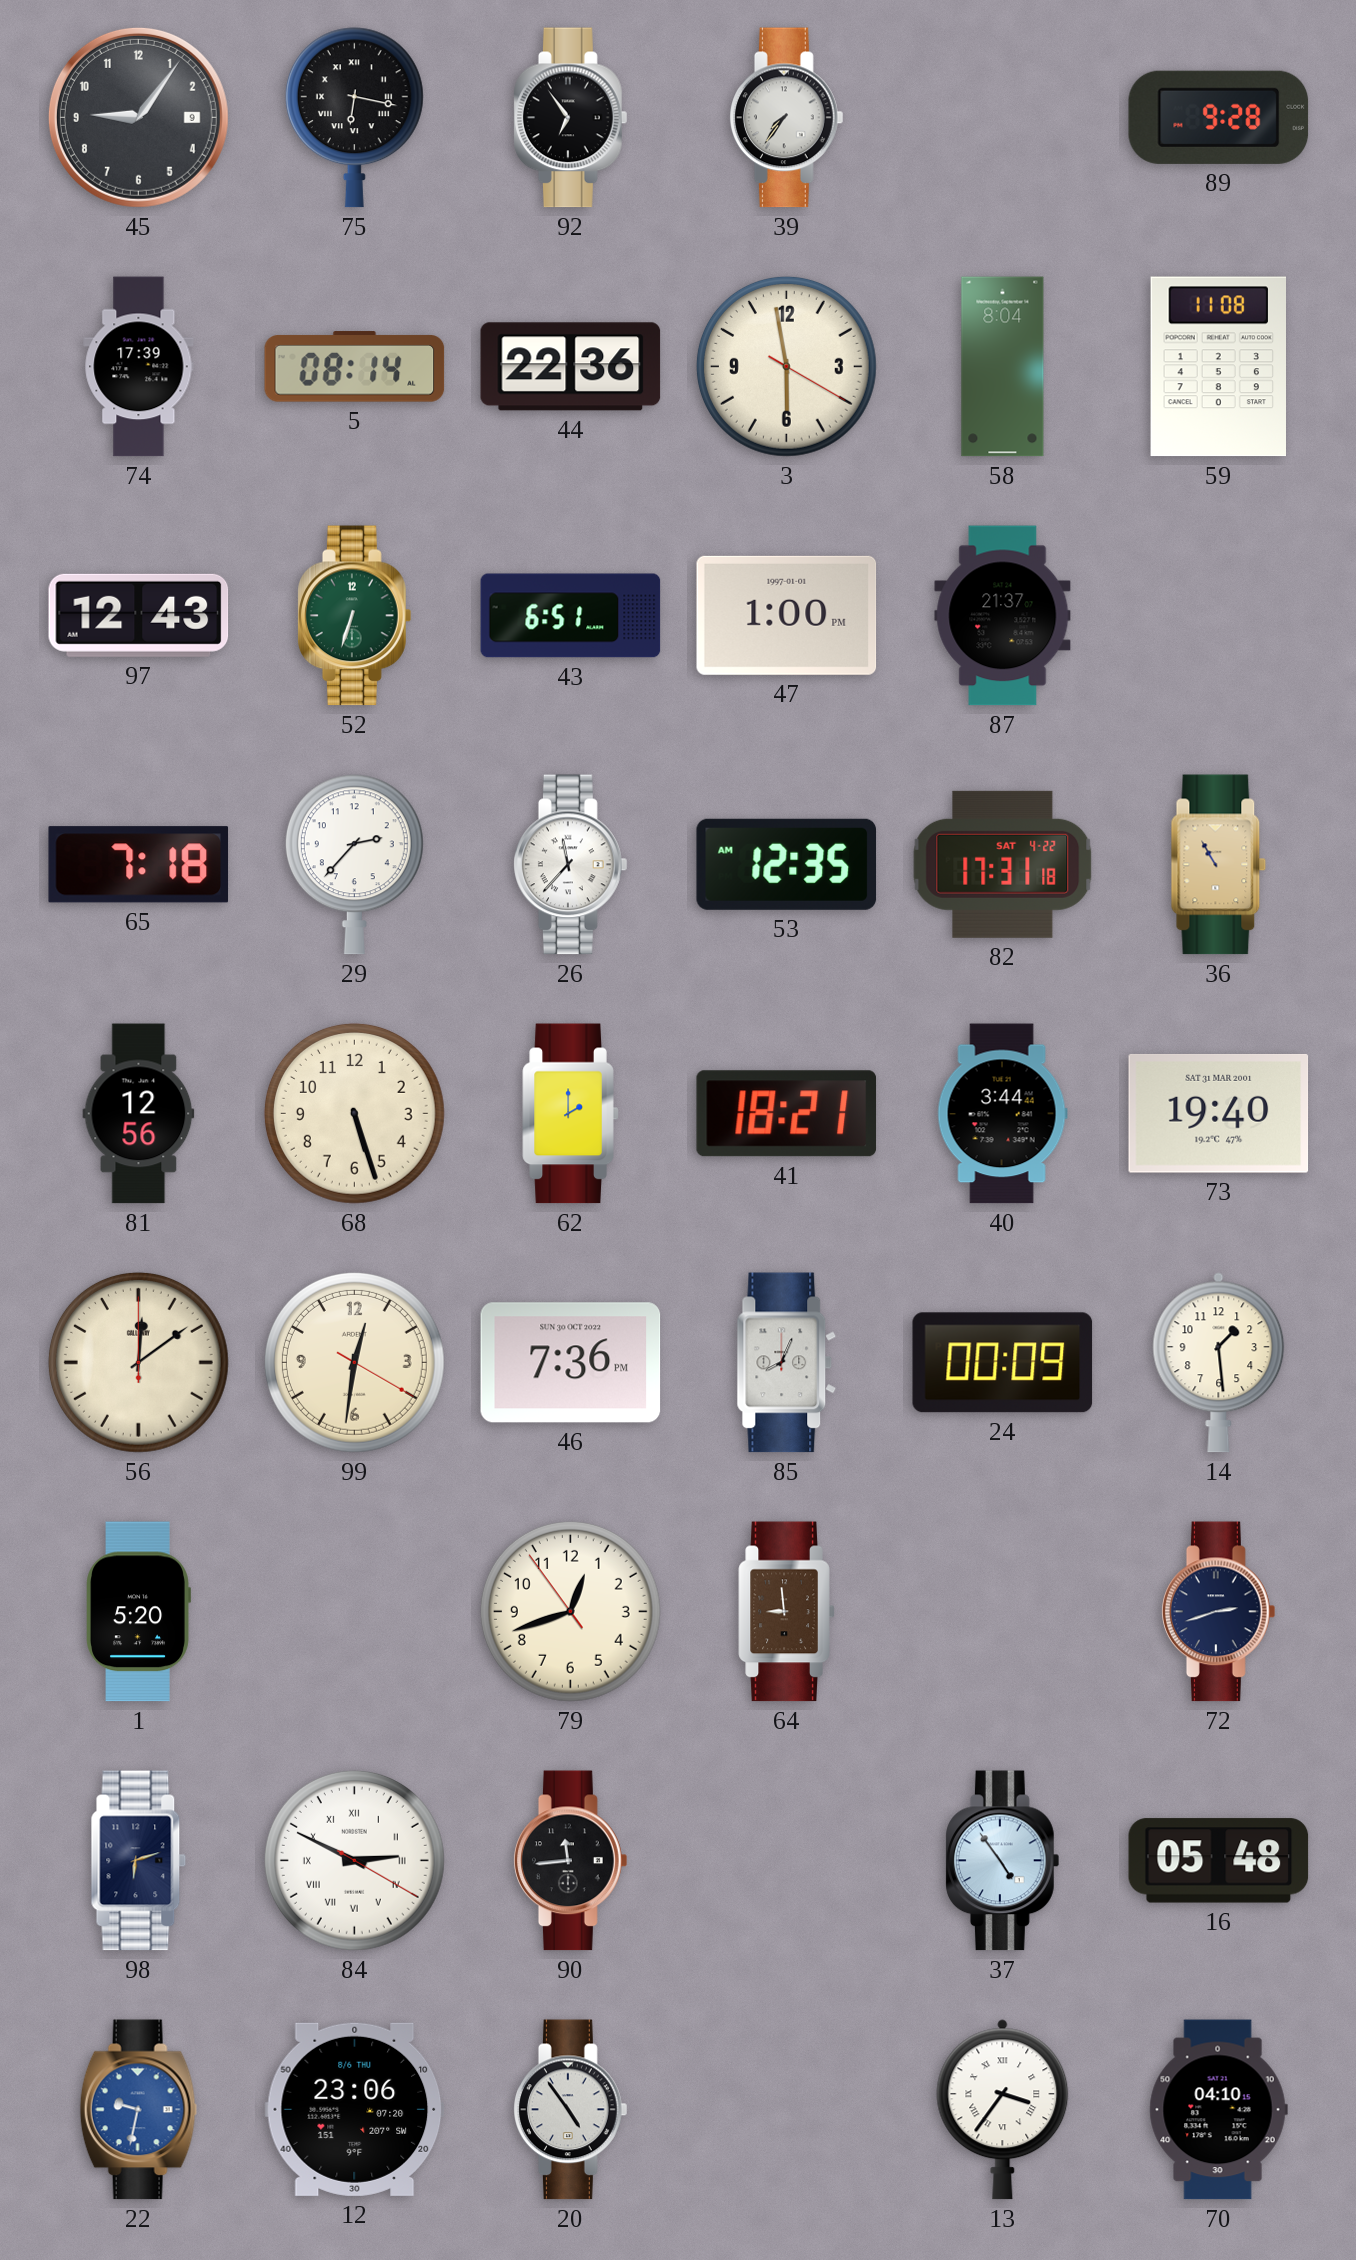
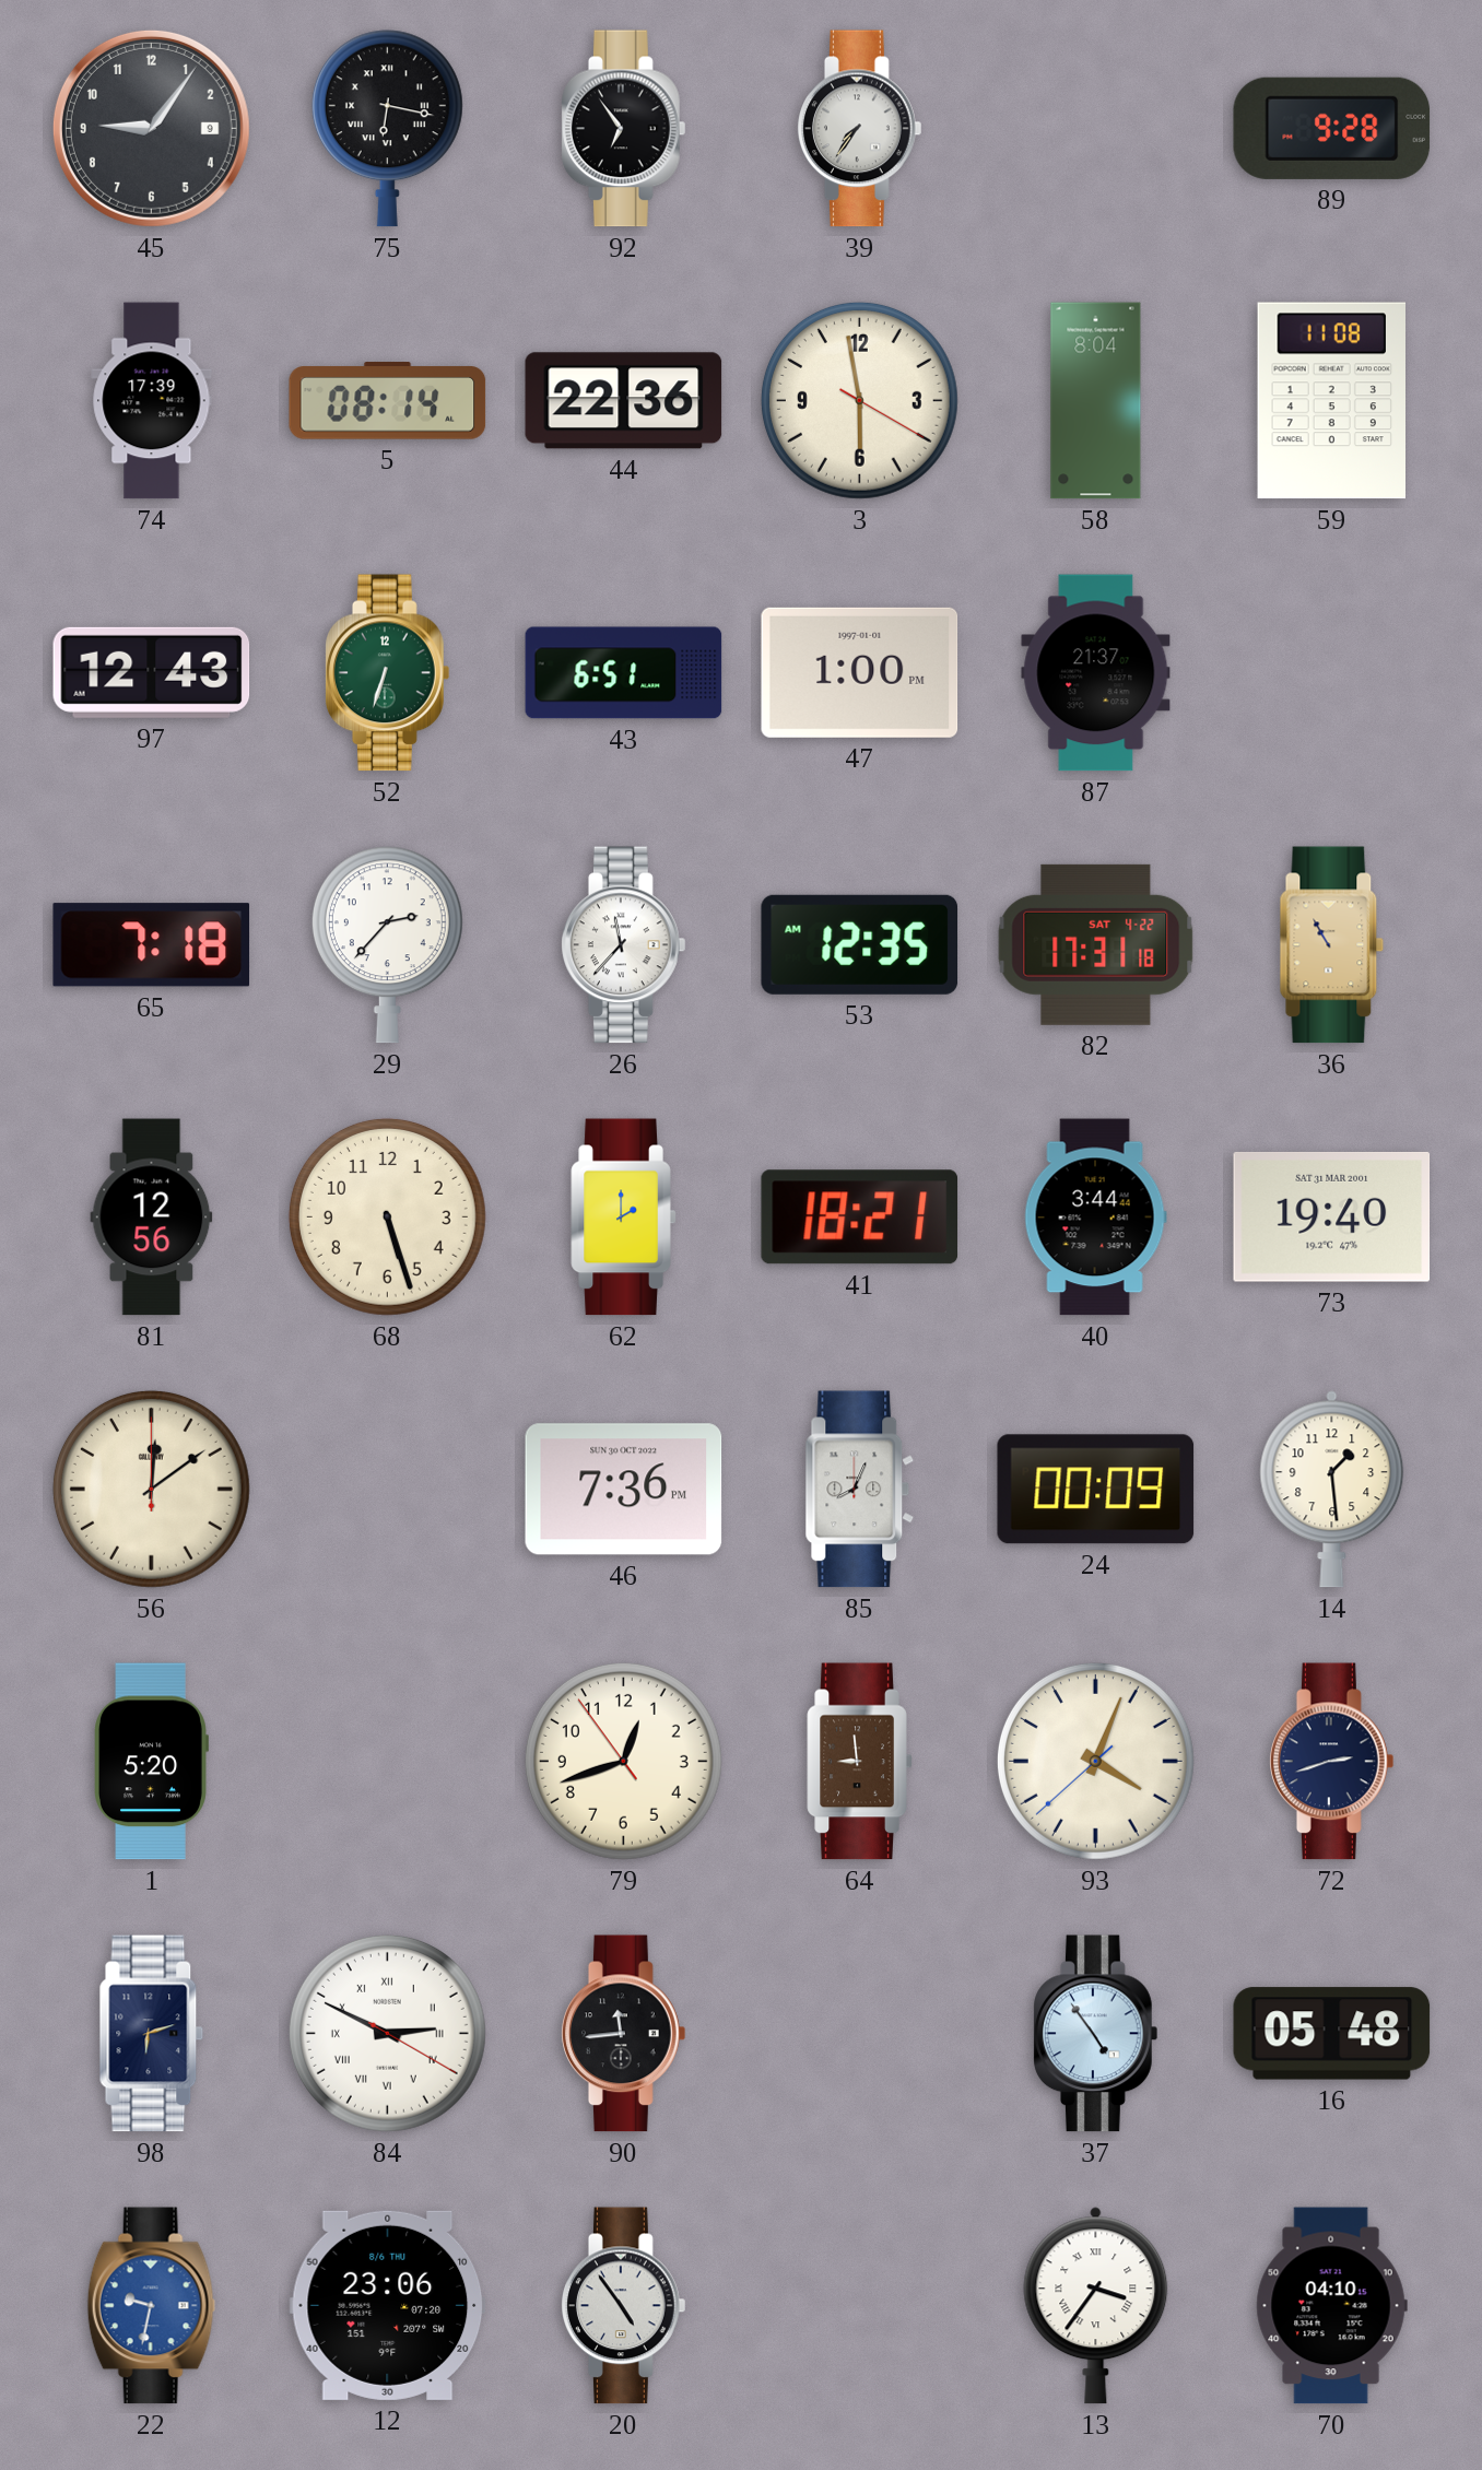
99: 12:31 -> none
93: none -> 4:03
